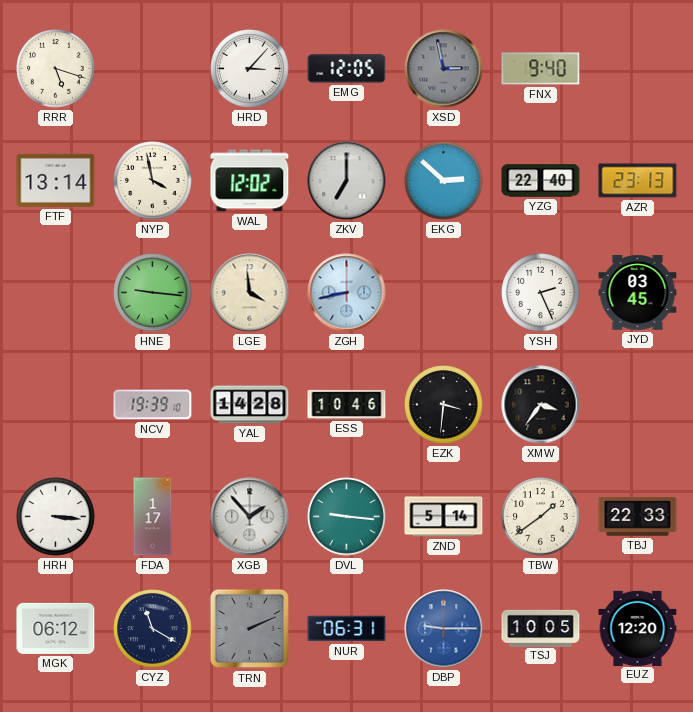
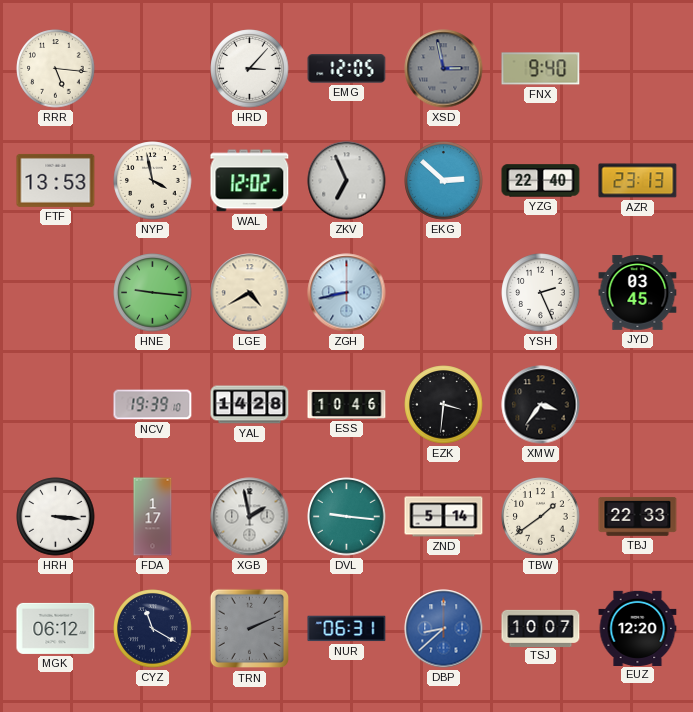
RRR: 5:18 -> 5:16
FTF: 13:14 -> 13:53
ZKV: 7:00 -> 6:56
LGE: 3:59 -> 4:40
XGB: 1:53 -> 1:58
DBP: 9:15 -> 8:38
TSJ: 10:05 -> 10:07
